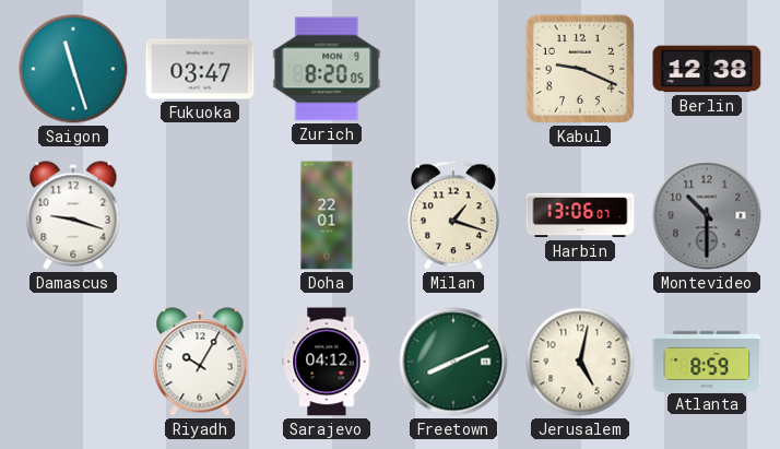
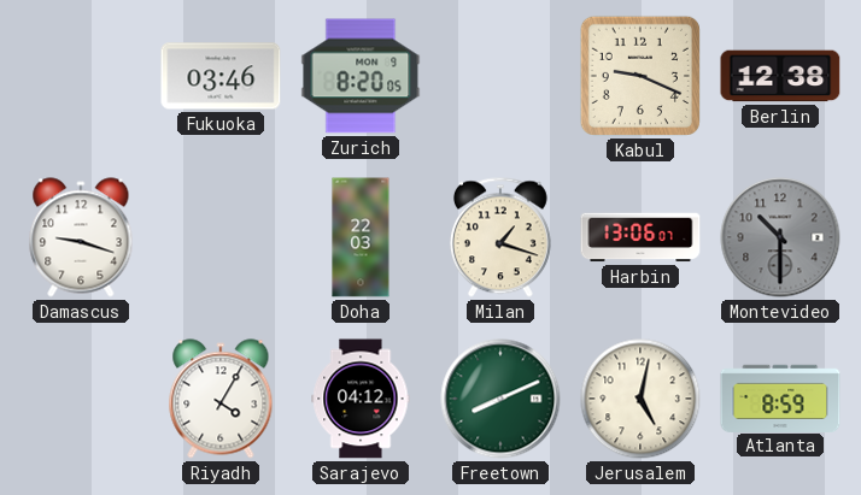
Saigon: 11:27 -> none
Fukuoka: 03:47 -> 03:46
Doha: 22:01 -> 22:03
Riyadh: 10:05 -> 4:05
